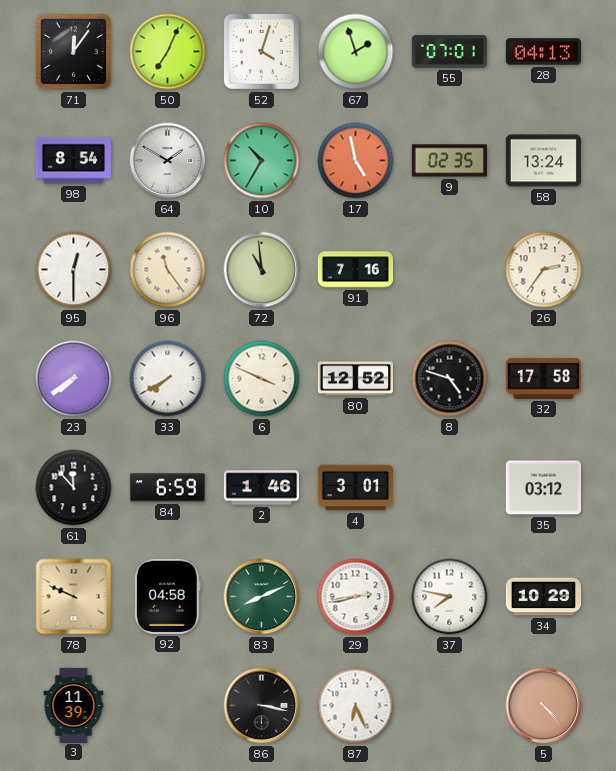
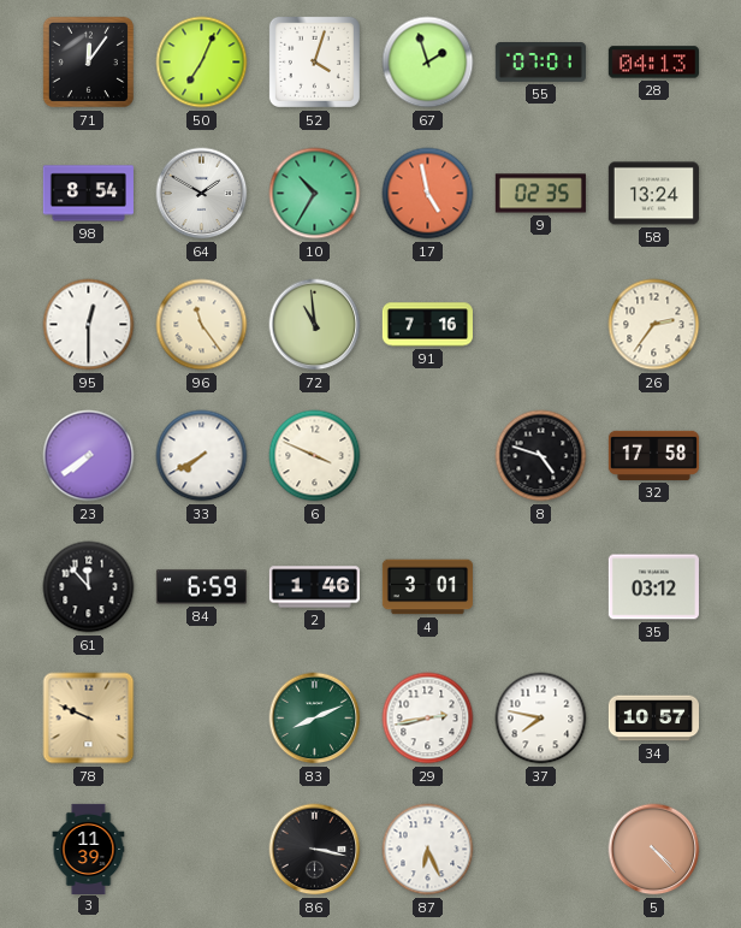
80: 12:52 -> none
92: 04:58 -> none
34: 10:29 -> 10:57
